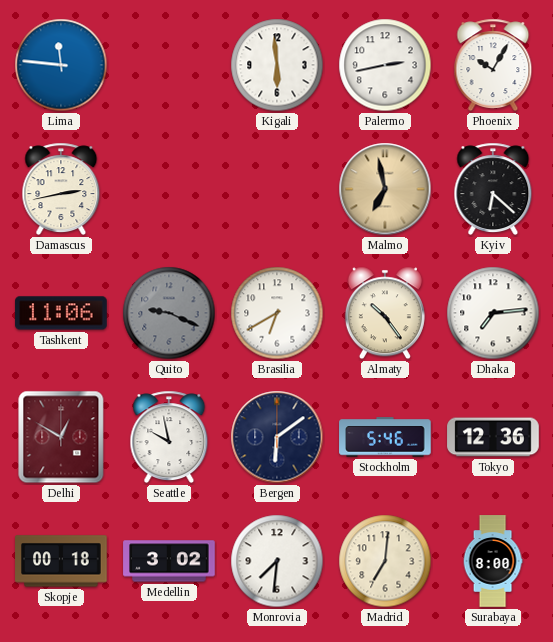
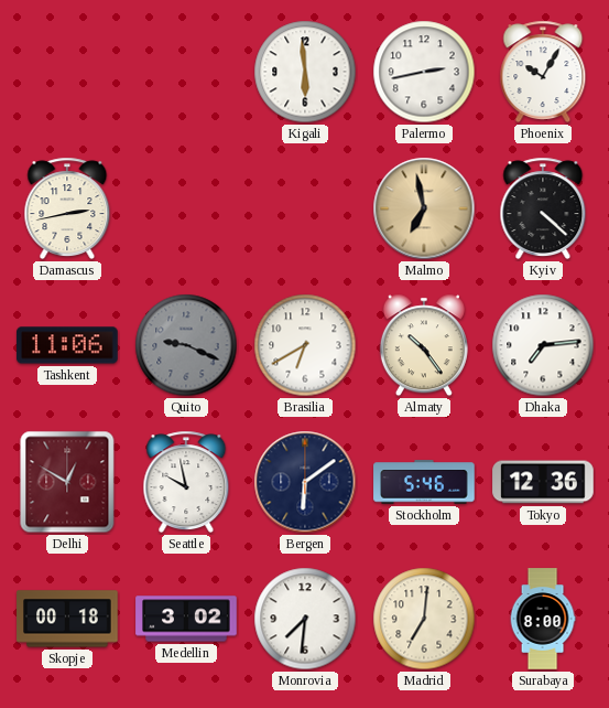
Lima: 11:46 -> none
Kyiv: 6:22 -> 4:22
